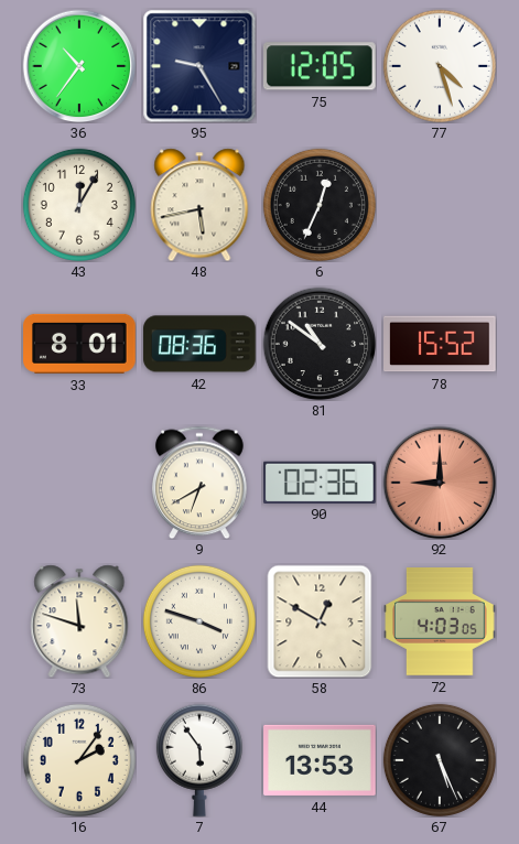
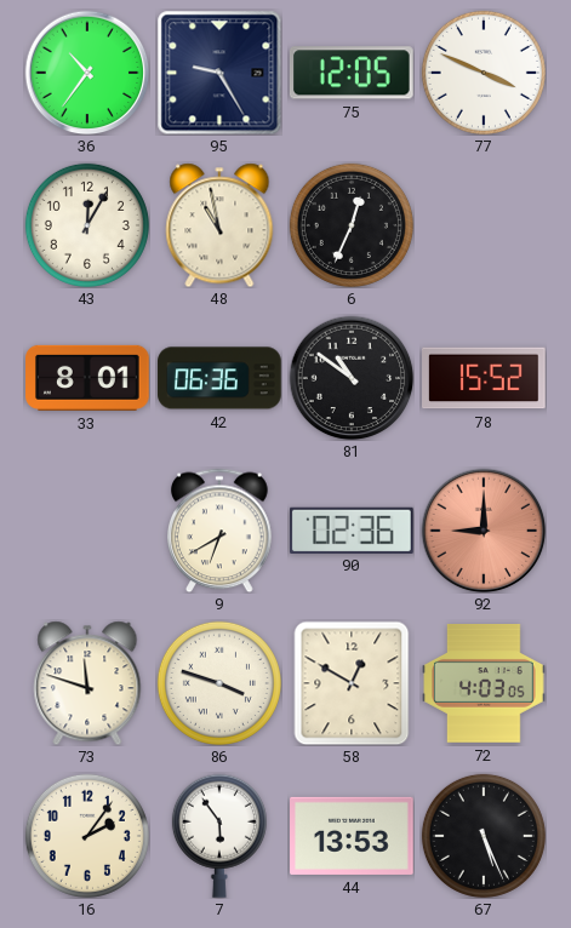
77: 4:27 -> 3:49
48: 5:43 -> 10:58
42: 08:36 -> 06:36
